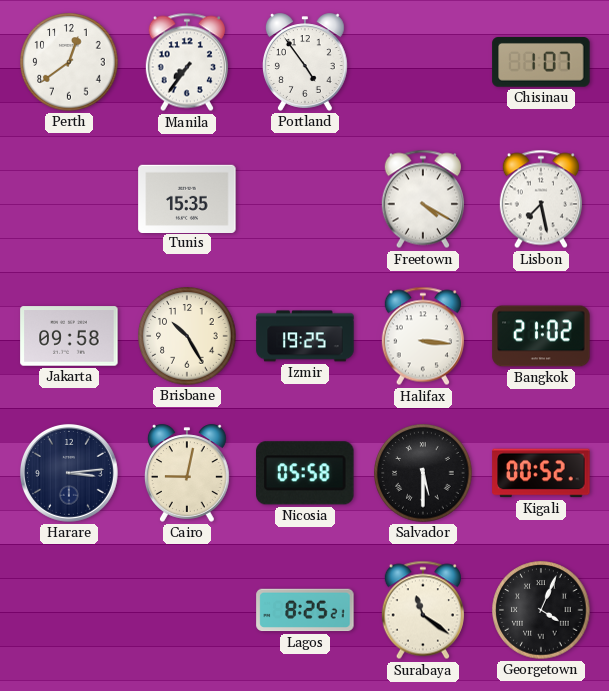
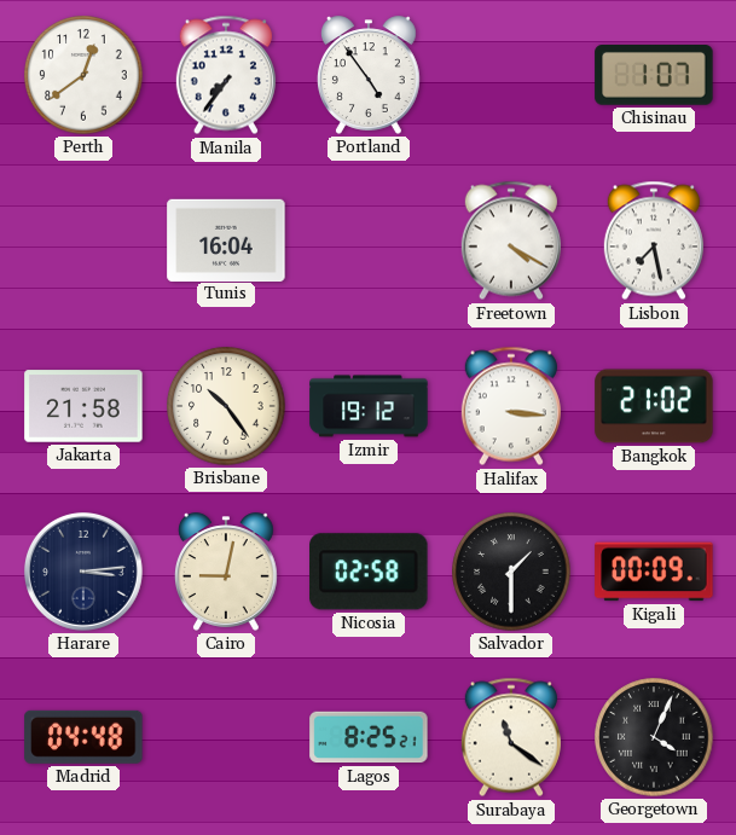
Tunis: 15:35 -> 16:04
Jakarta: 09:58 -> 21:58
Brisbane: 10:25 -> 10:24
Izmir: 19:25 -> 19:12
Nicosia: 05:58 -> 02:58
Salvador: 5:30 -> 1:30
Kigali: 00:52 -> 00:09
Madrid: none -> 04:48
